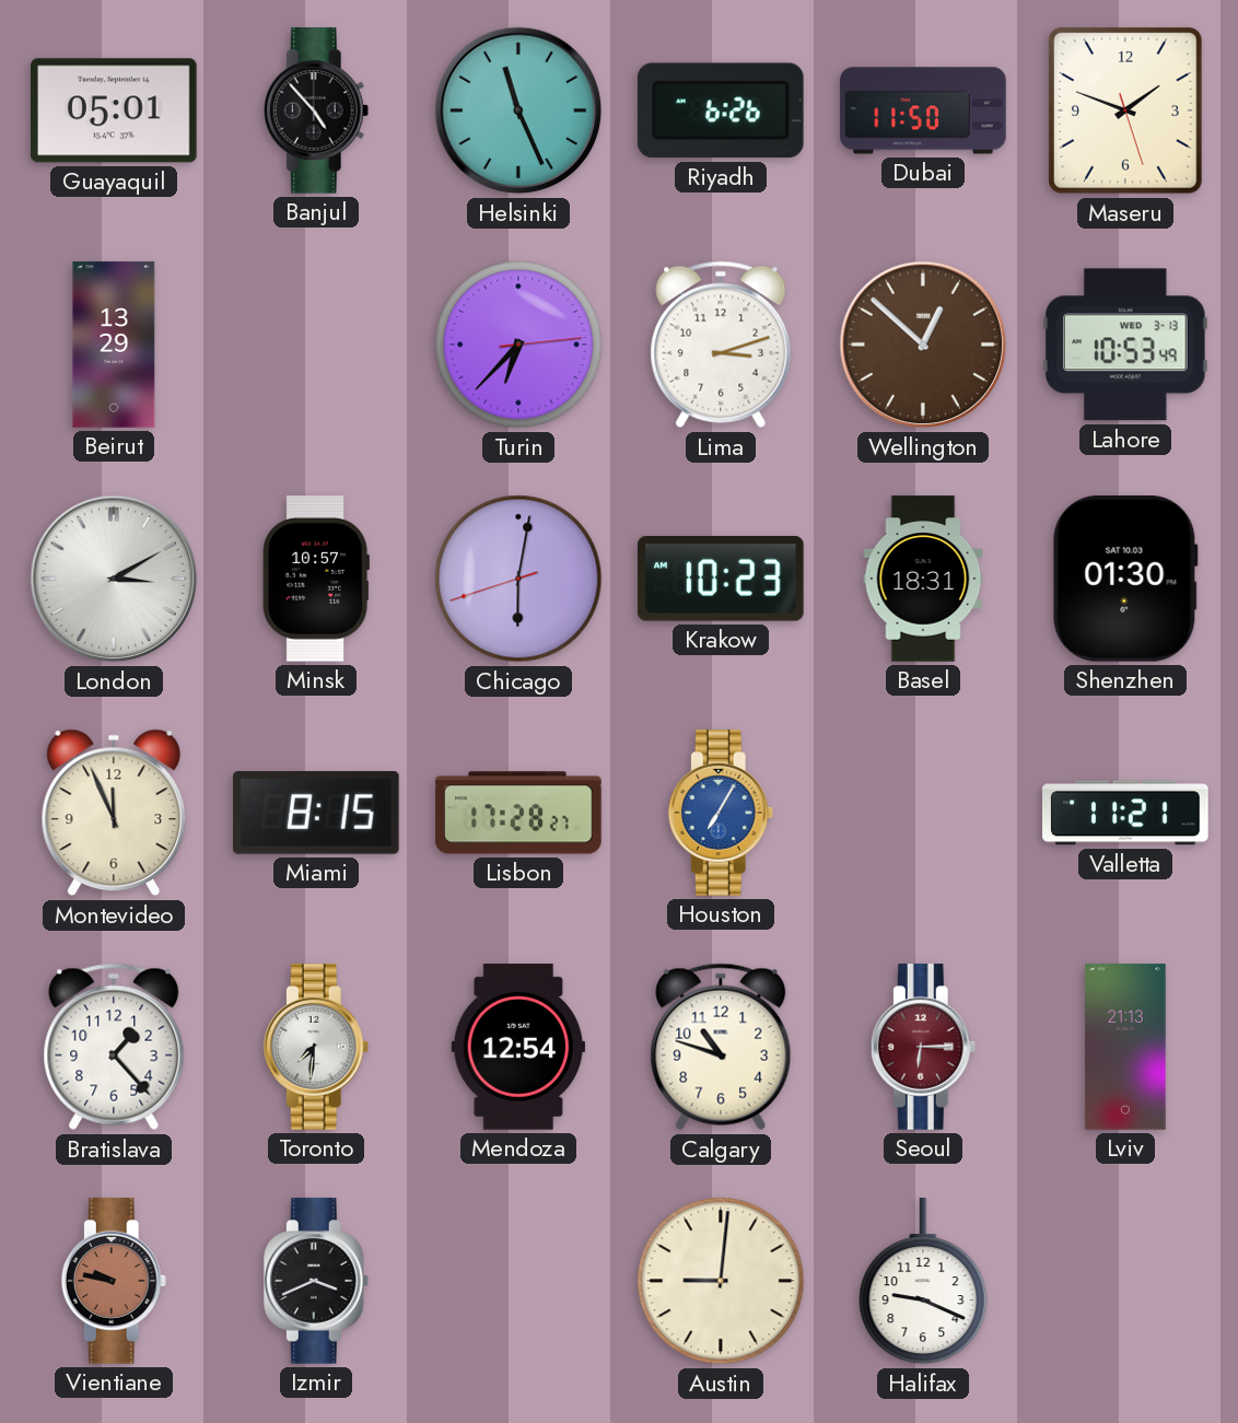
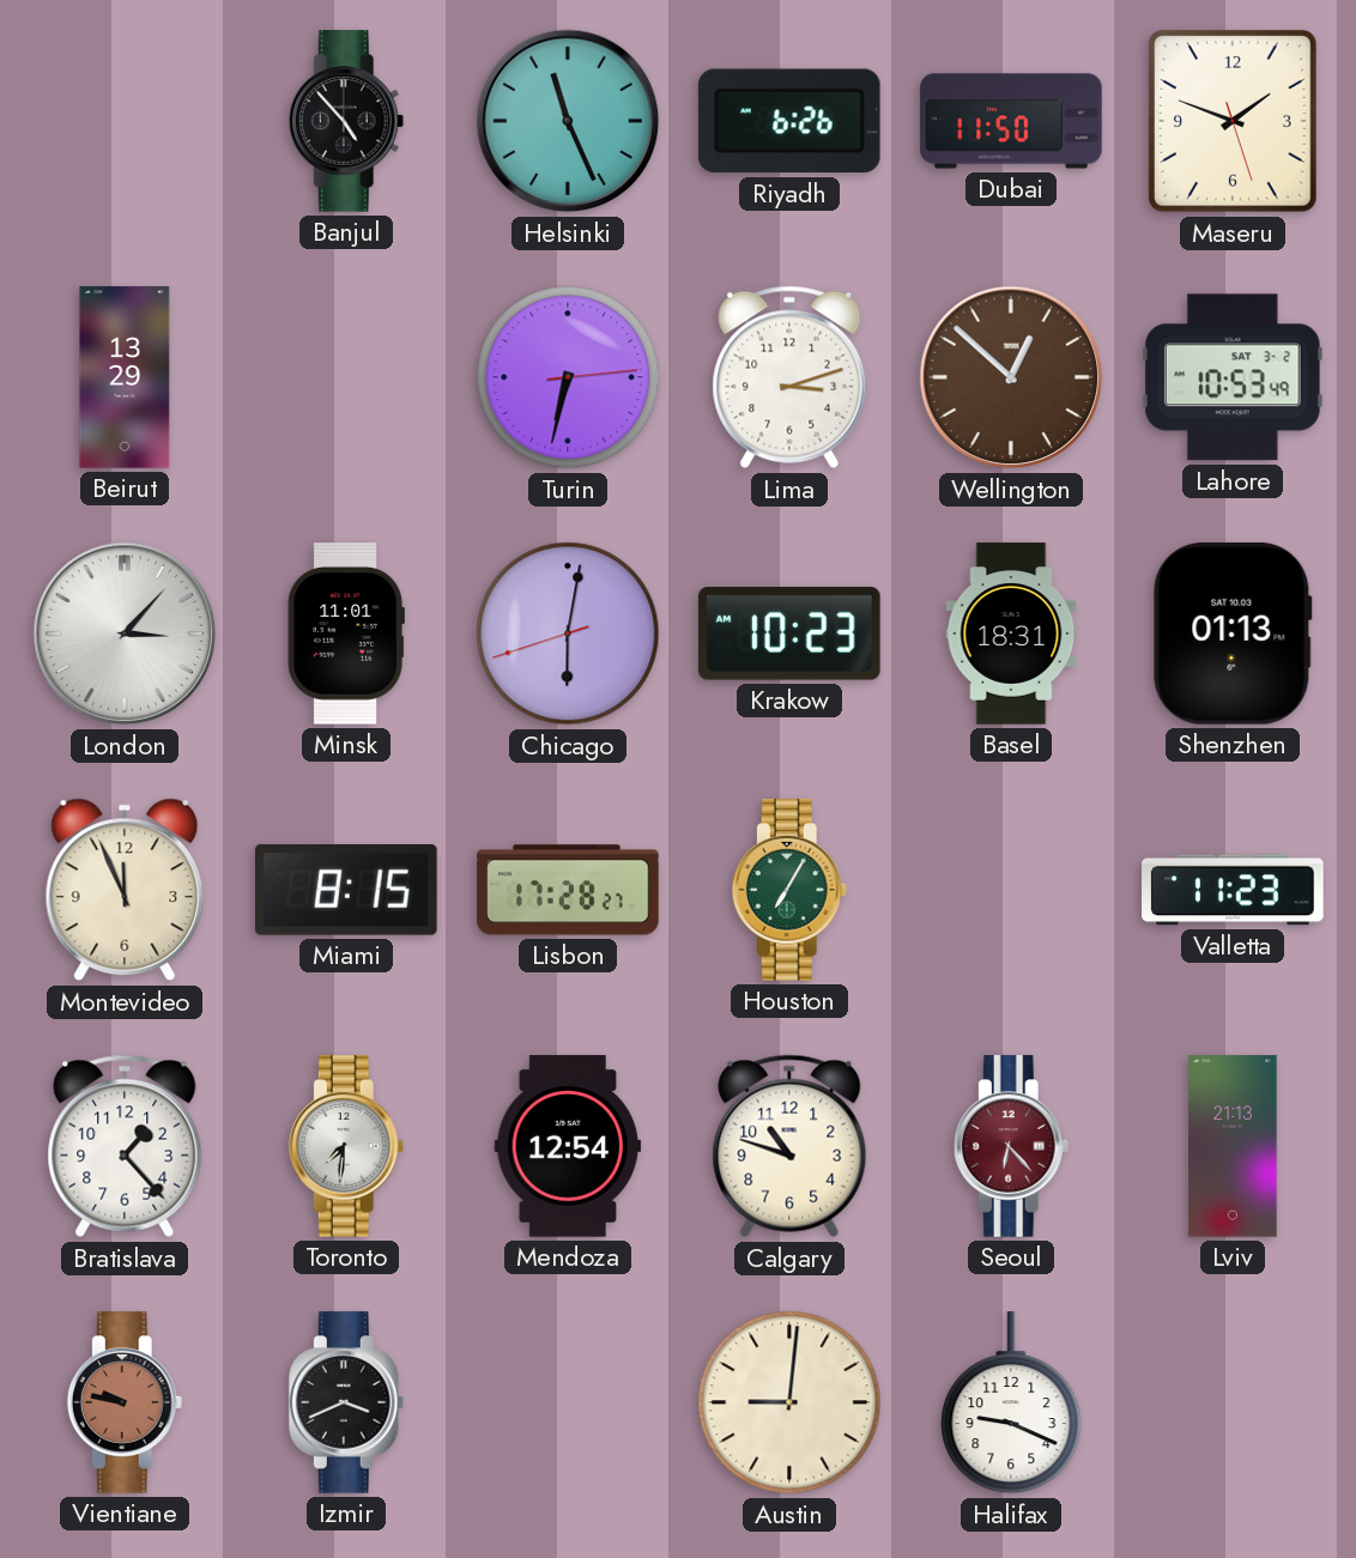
Guayaquil: 05:01 -> none
Turin: 6:37 -> 6:32
Lahore date: WED 3-13 -> SAT 3-2
London: 3:10 -> 3:07
Minsk: 10:57 -> 11:01
Shenzhen: 01:30 -> 01:13
Houston dial: blue -> green
Valletta: 11:21 -> 11:23
Seoul: 6:15 -> 6:23
